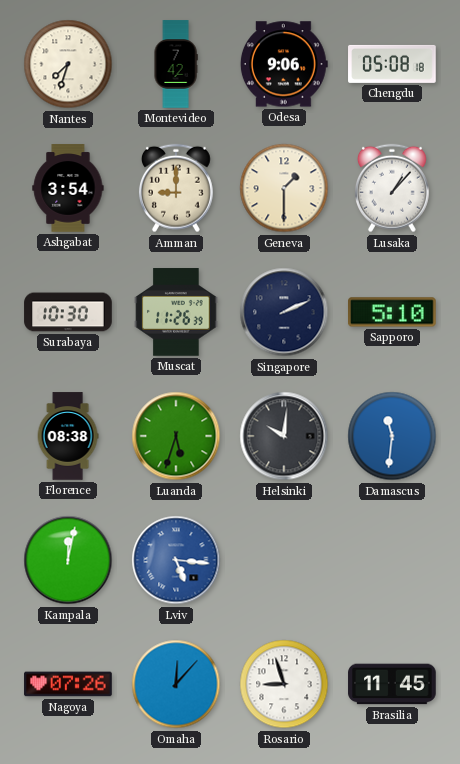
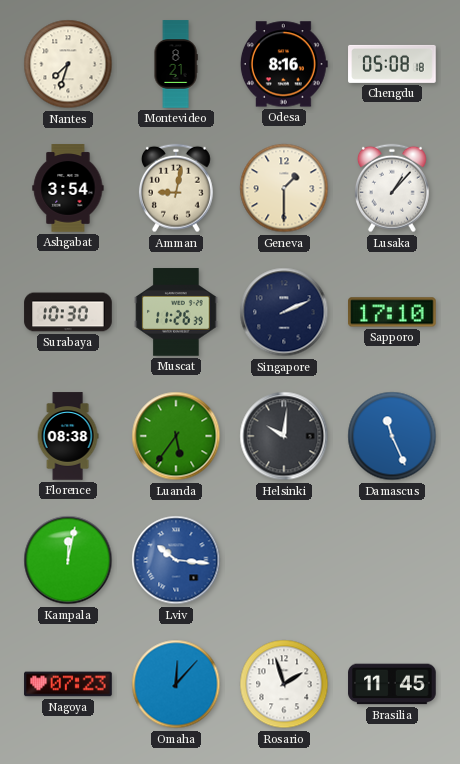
Montevideo: 7:42 -> 8:21
Odesa: 9:06 -> 8:16
Amman: 9:00 -> 9:02
Sapporo: 5:10 -> 17:10
Luanda: 5:33 -> 5:36
Damascus: 11:31 -> 11:26
Lviv: 5:16 -> 10:16
Nagoya: 07:26 -> 07:23
Rosario: 8:57 -> 1:57
